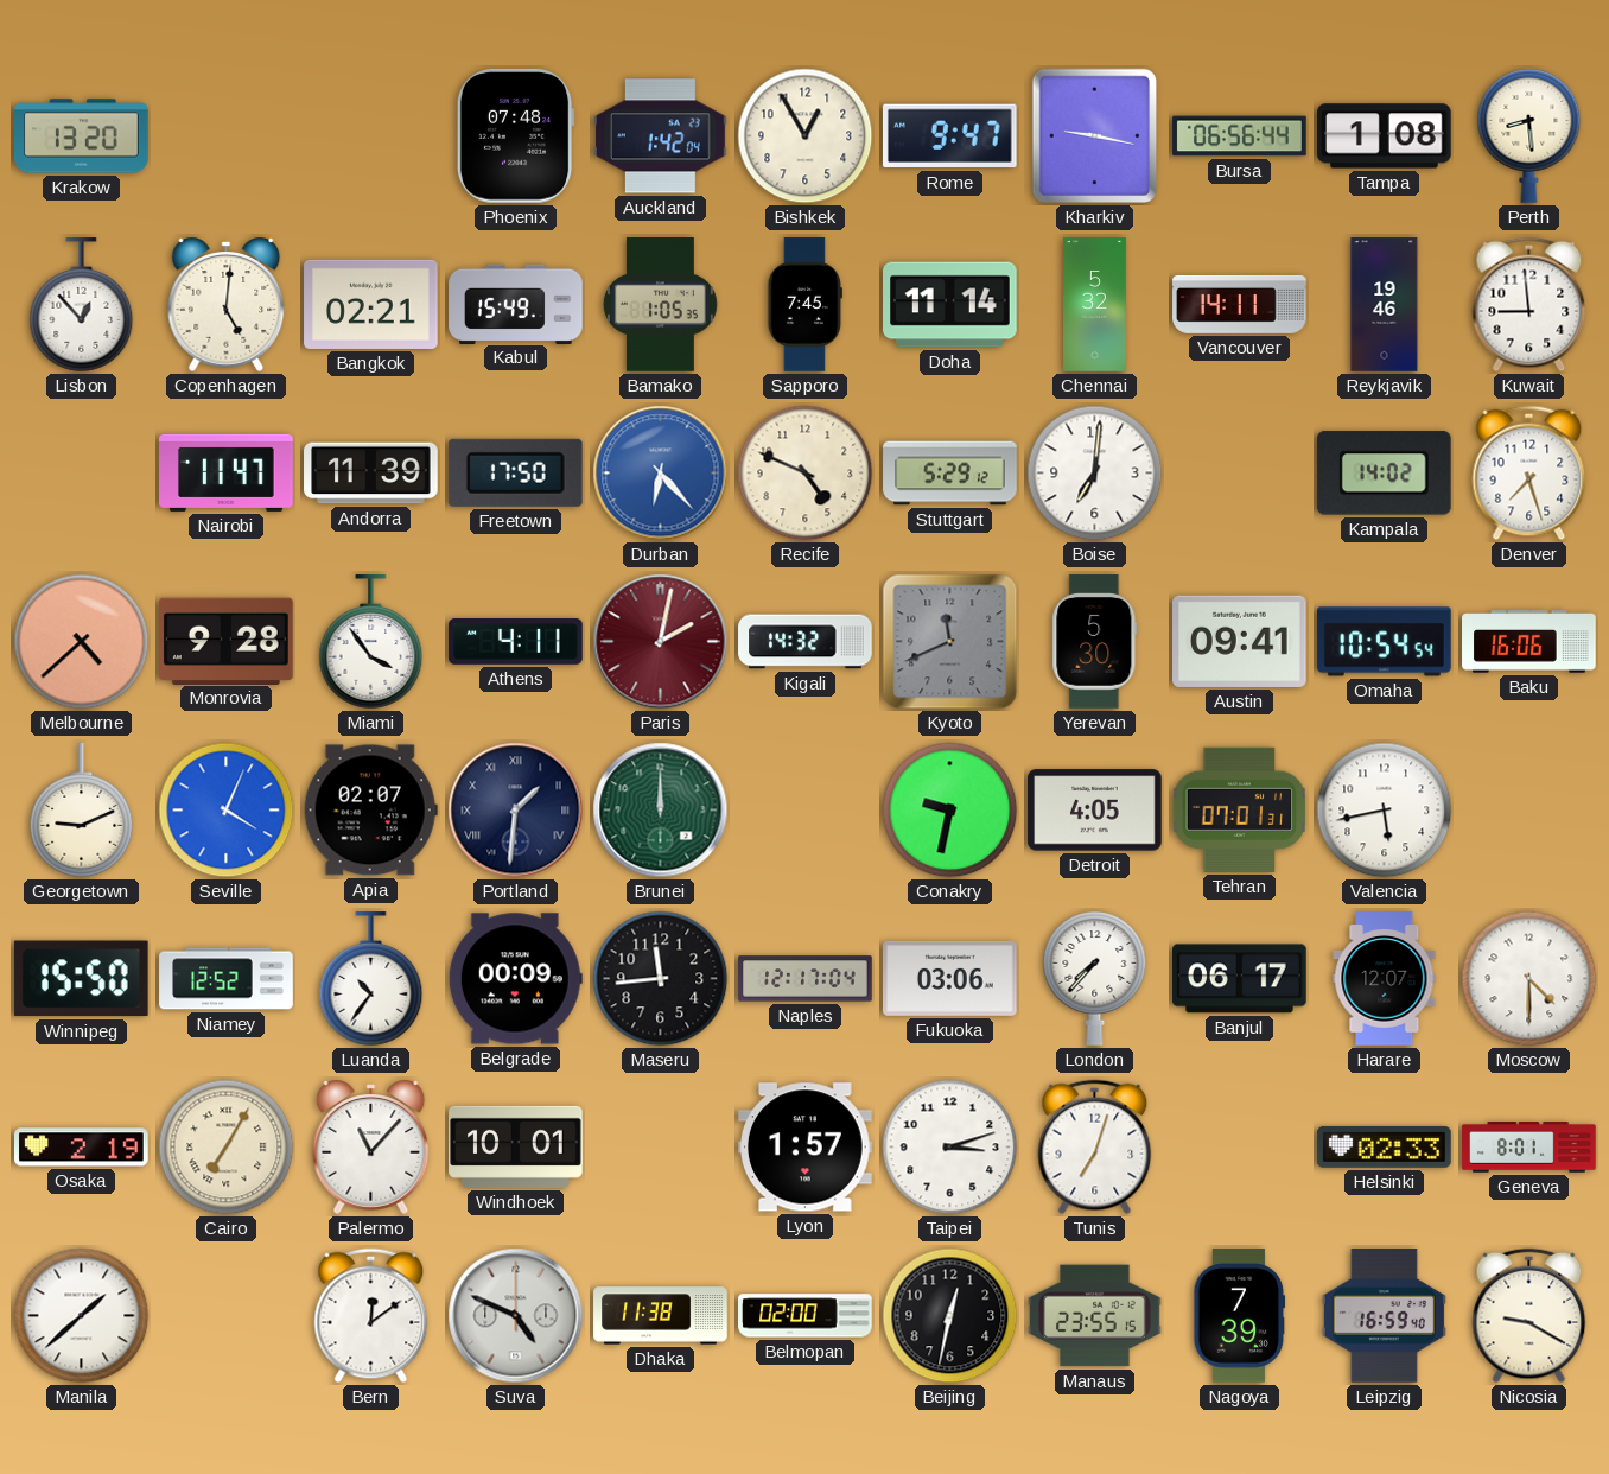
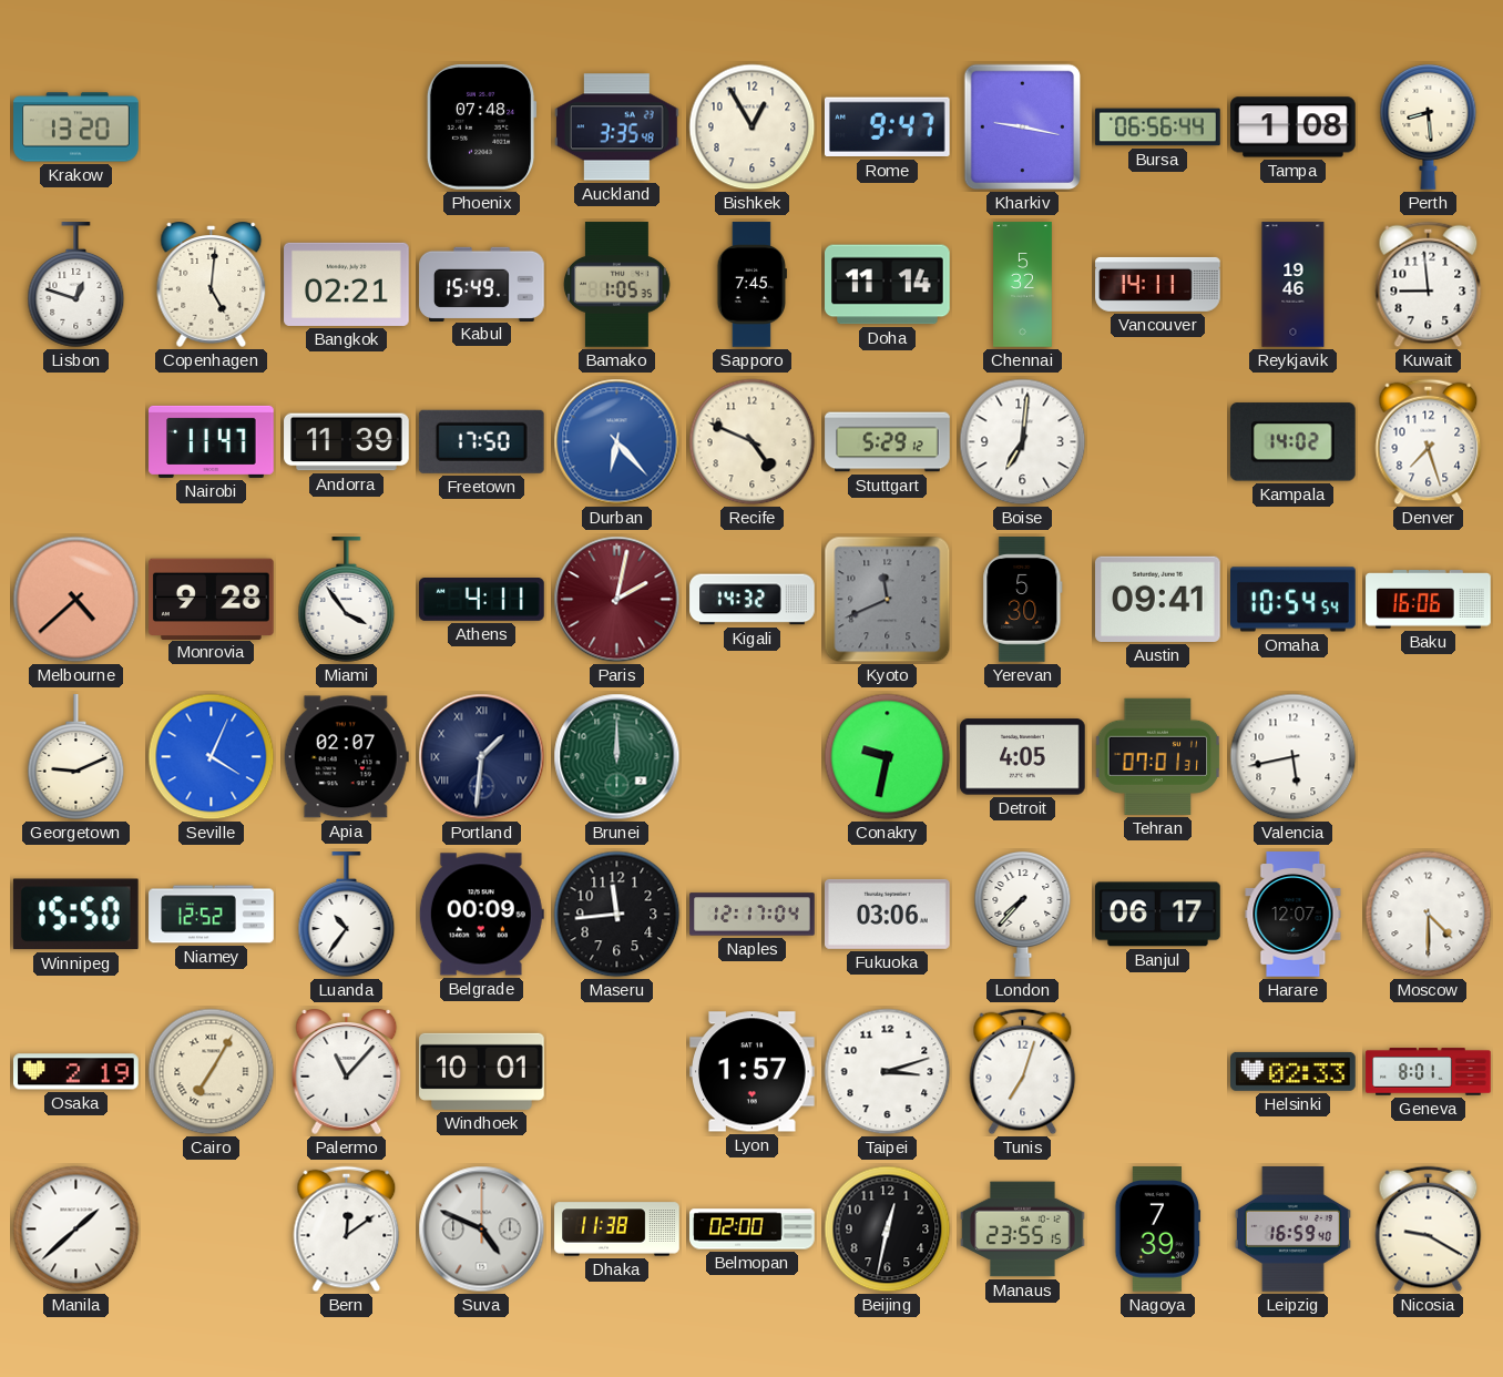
Auckland: 1:42 -> 3:35
Lisbon: 12:53 -> 12:48
